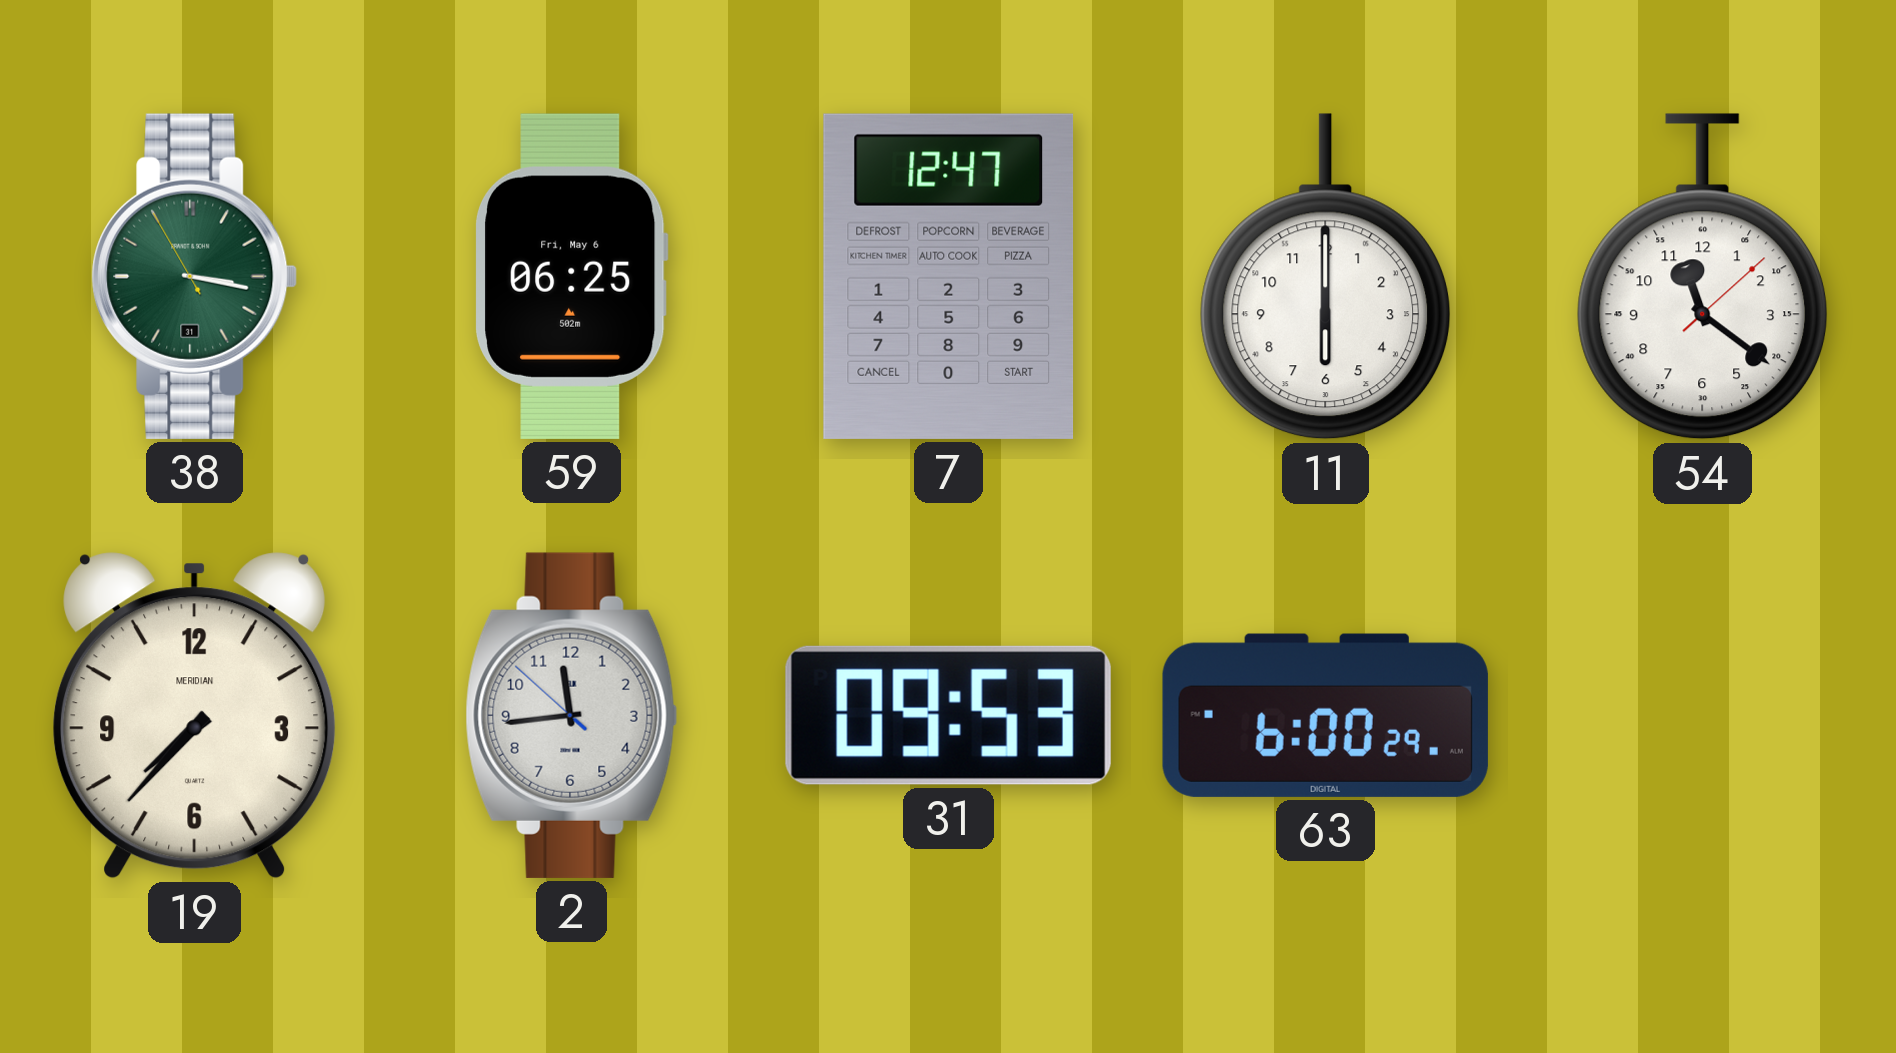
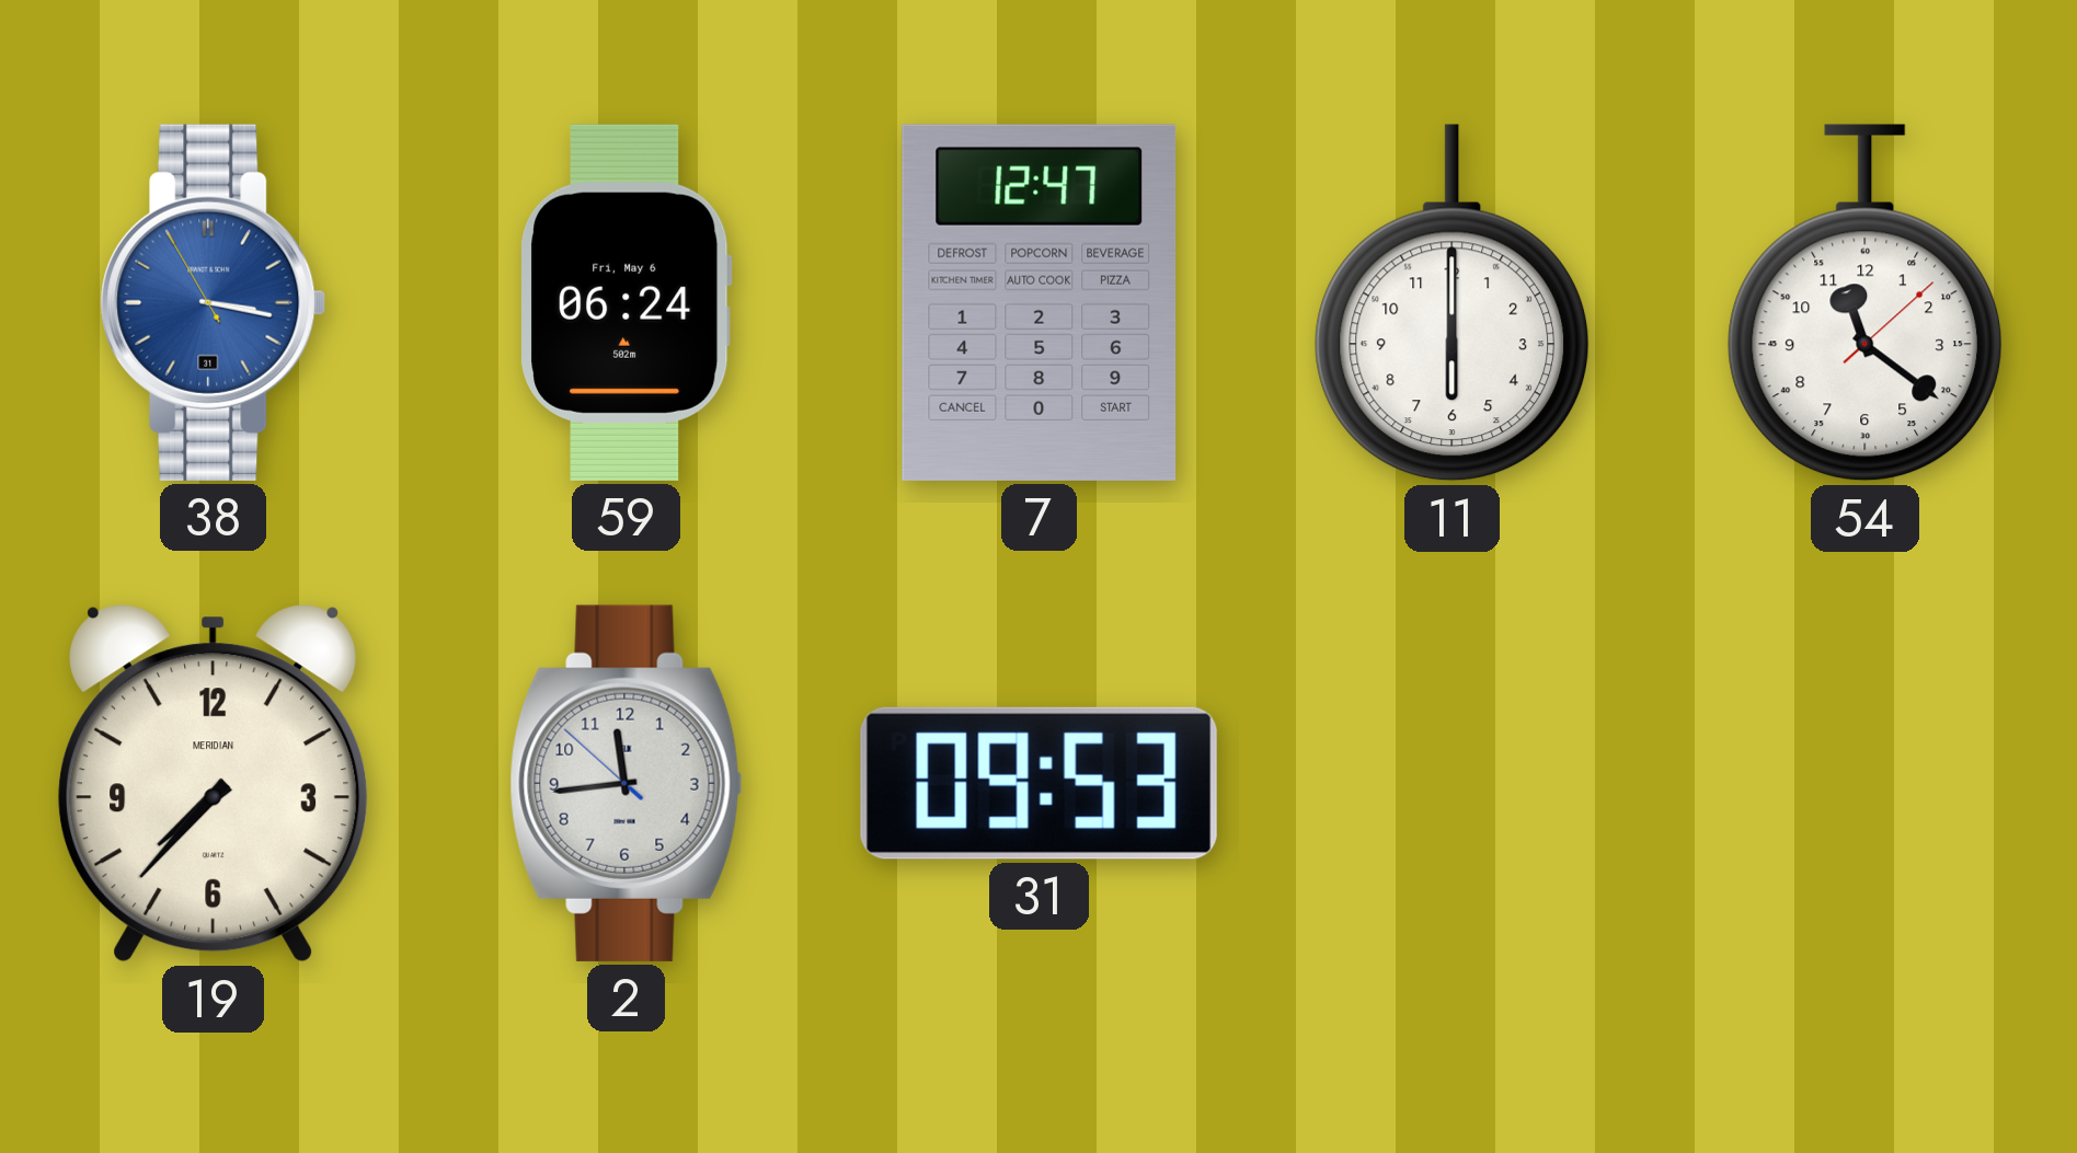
38 dial: green -> blue
59: 06:25 -> 06:24
63: 6:00 -> none
